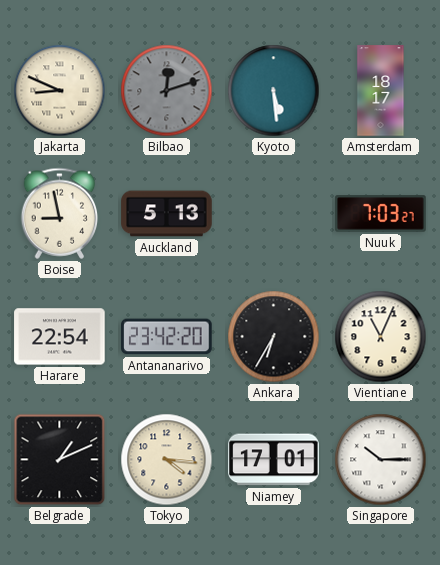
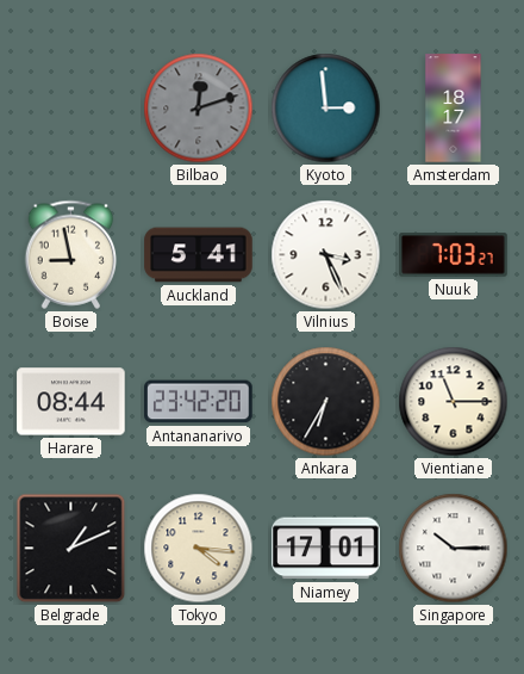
Jakarta: 8:49 -> none
Kyoto: 5:29 -> 2:59
Auckland: 5:13 -> 5:41
Vilnius: none -> 3:26
Harare: 22:54 -> 08:44
Vientiane: 11:04 -> 11:15
